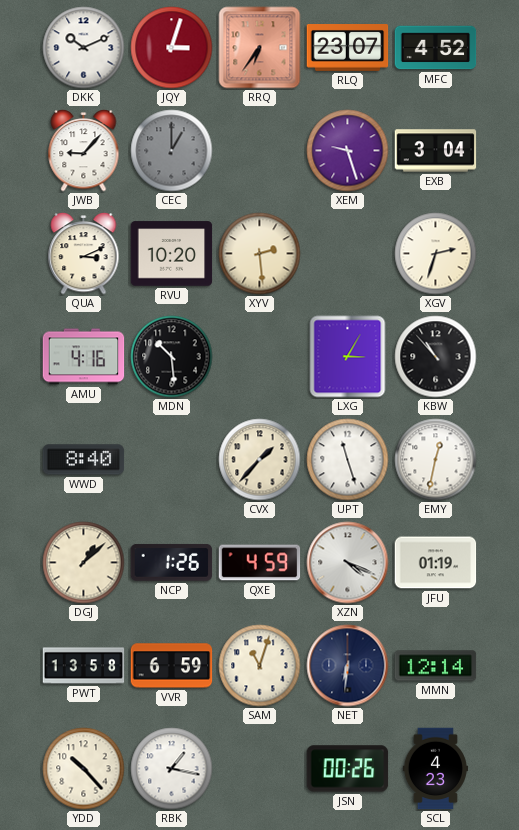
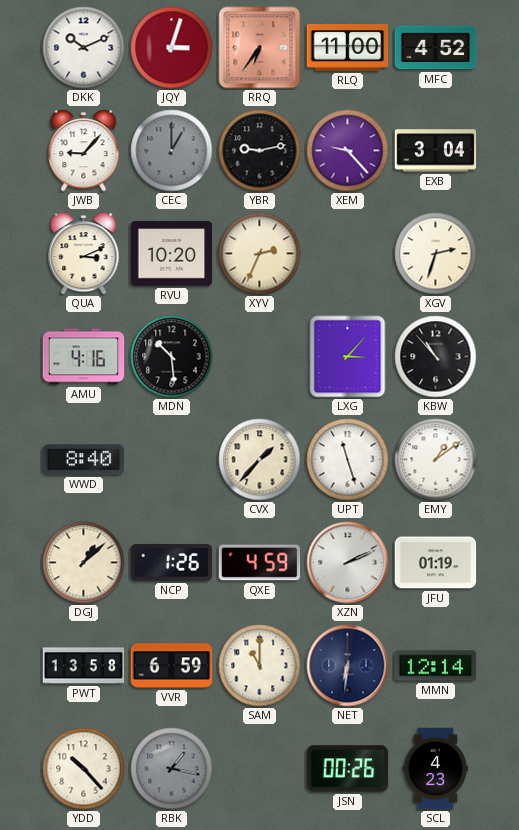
RLQ: 23:07 -> 11:00
YBR: none -> 9:13
XEM: 9:27 -> 9:23
XYV: 2:29 -> 2:34
LXG: 3:05 -> 3:07
EMY: 12:32 -> 1:09
XZN: 4:19 -> 2:11
SAM: 11:03 -> 11:00
RBK dial: white -> grey
